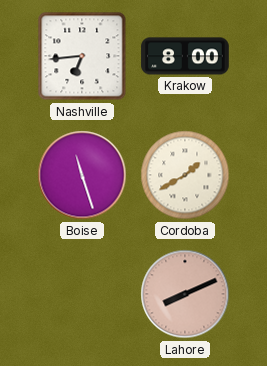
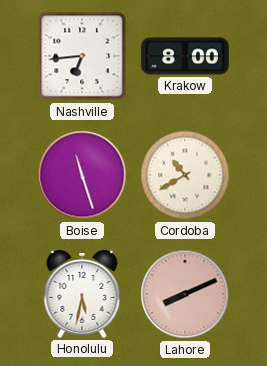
Cordoba: 1:40 -> 10:40
Honolulu: none -> 5:32
